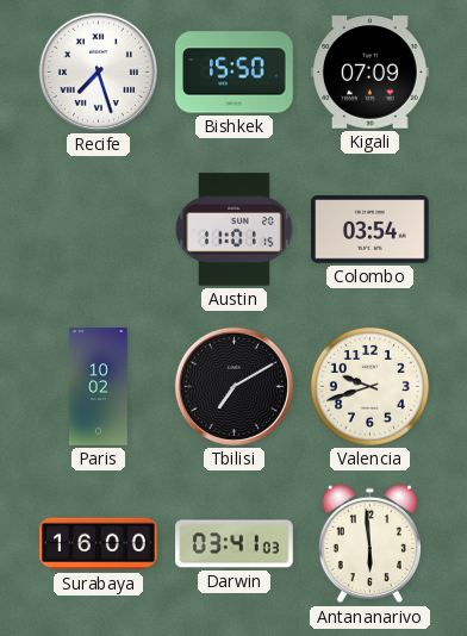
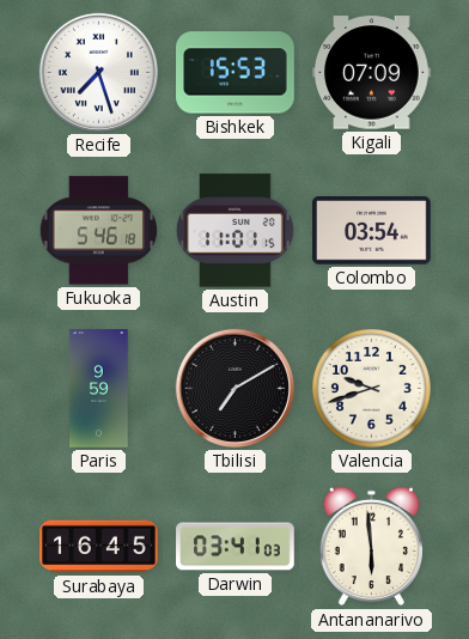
Bishkek: 15:50 -> 15:53
Fukuoka: none -> 5:46
Paris: 10:02 -> 9:59
Surabaya: 16:00 -> 16:45
